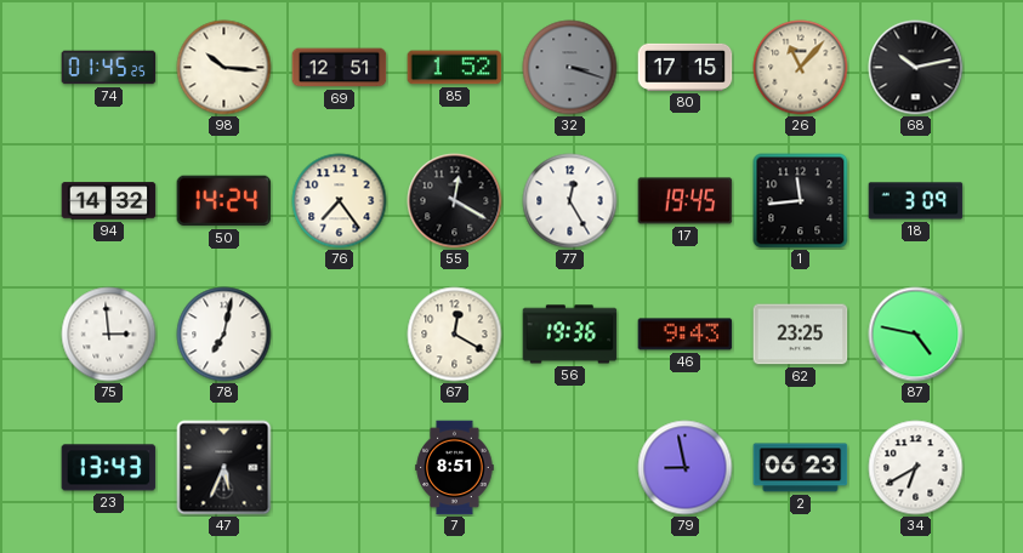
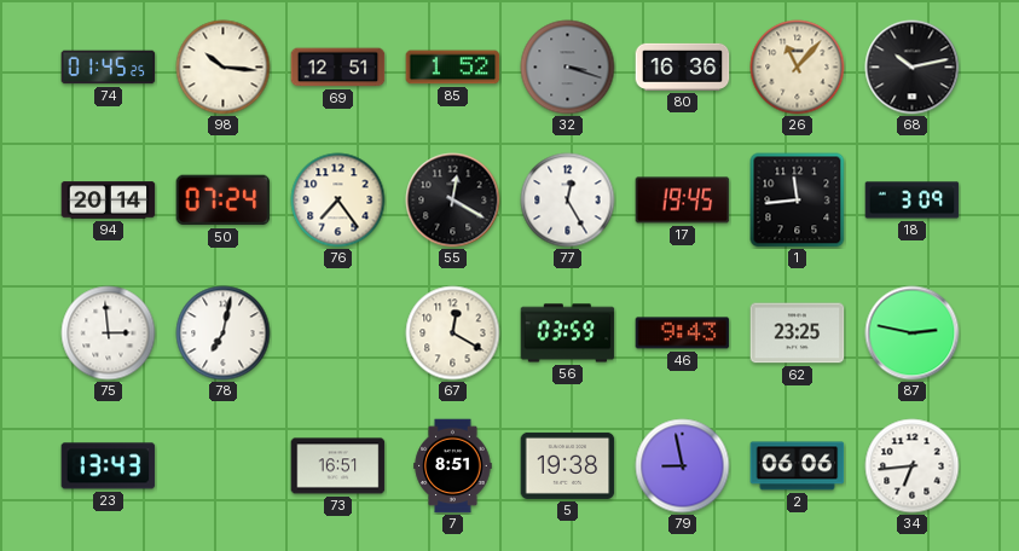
80: 17:15 -> 16:36
94: 14:32 -> 20:14
50: 14:24 -> 07:24
56: 19:36 -> 03:59
87: 4:47 -> 2:47
47: 5:34 -> none
73: none -> 16:51
5: none -> 19:38
2: 06:23 -> 06:06
34: 6:40 -> 6:44
